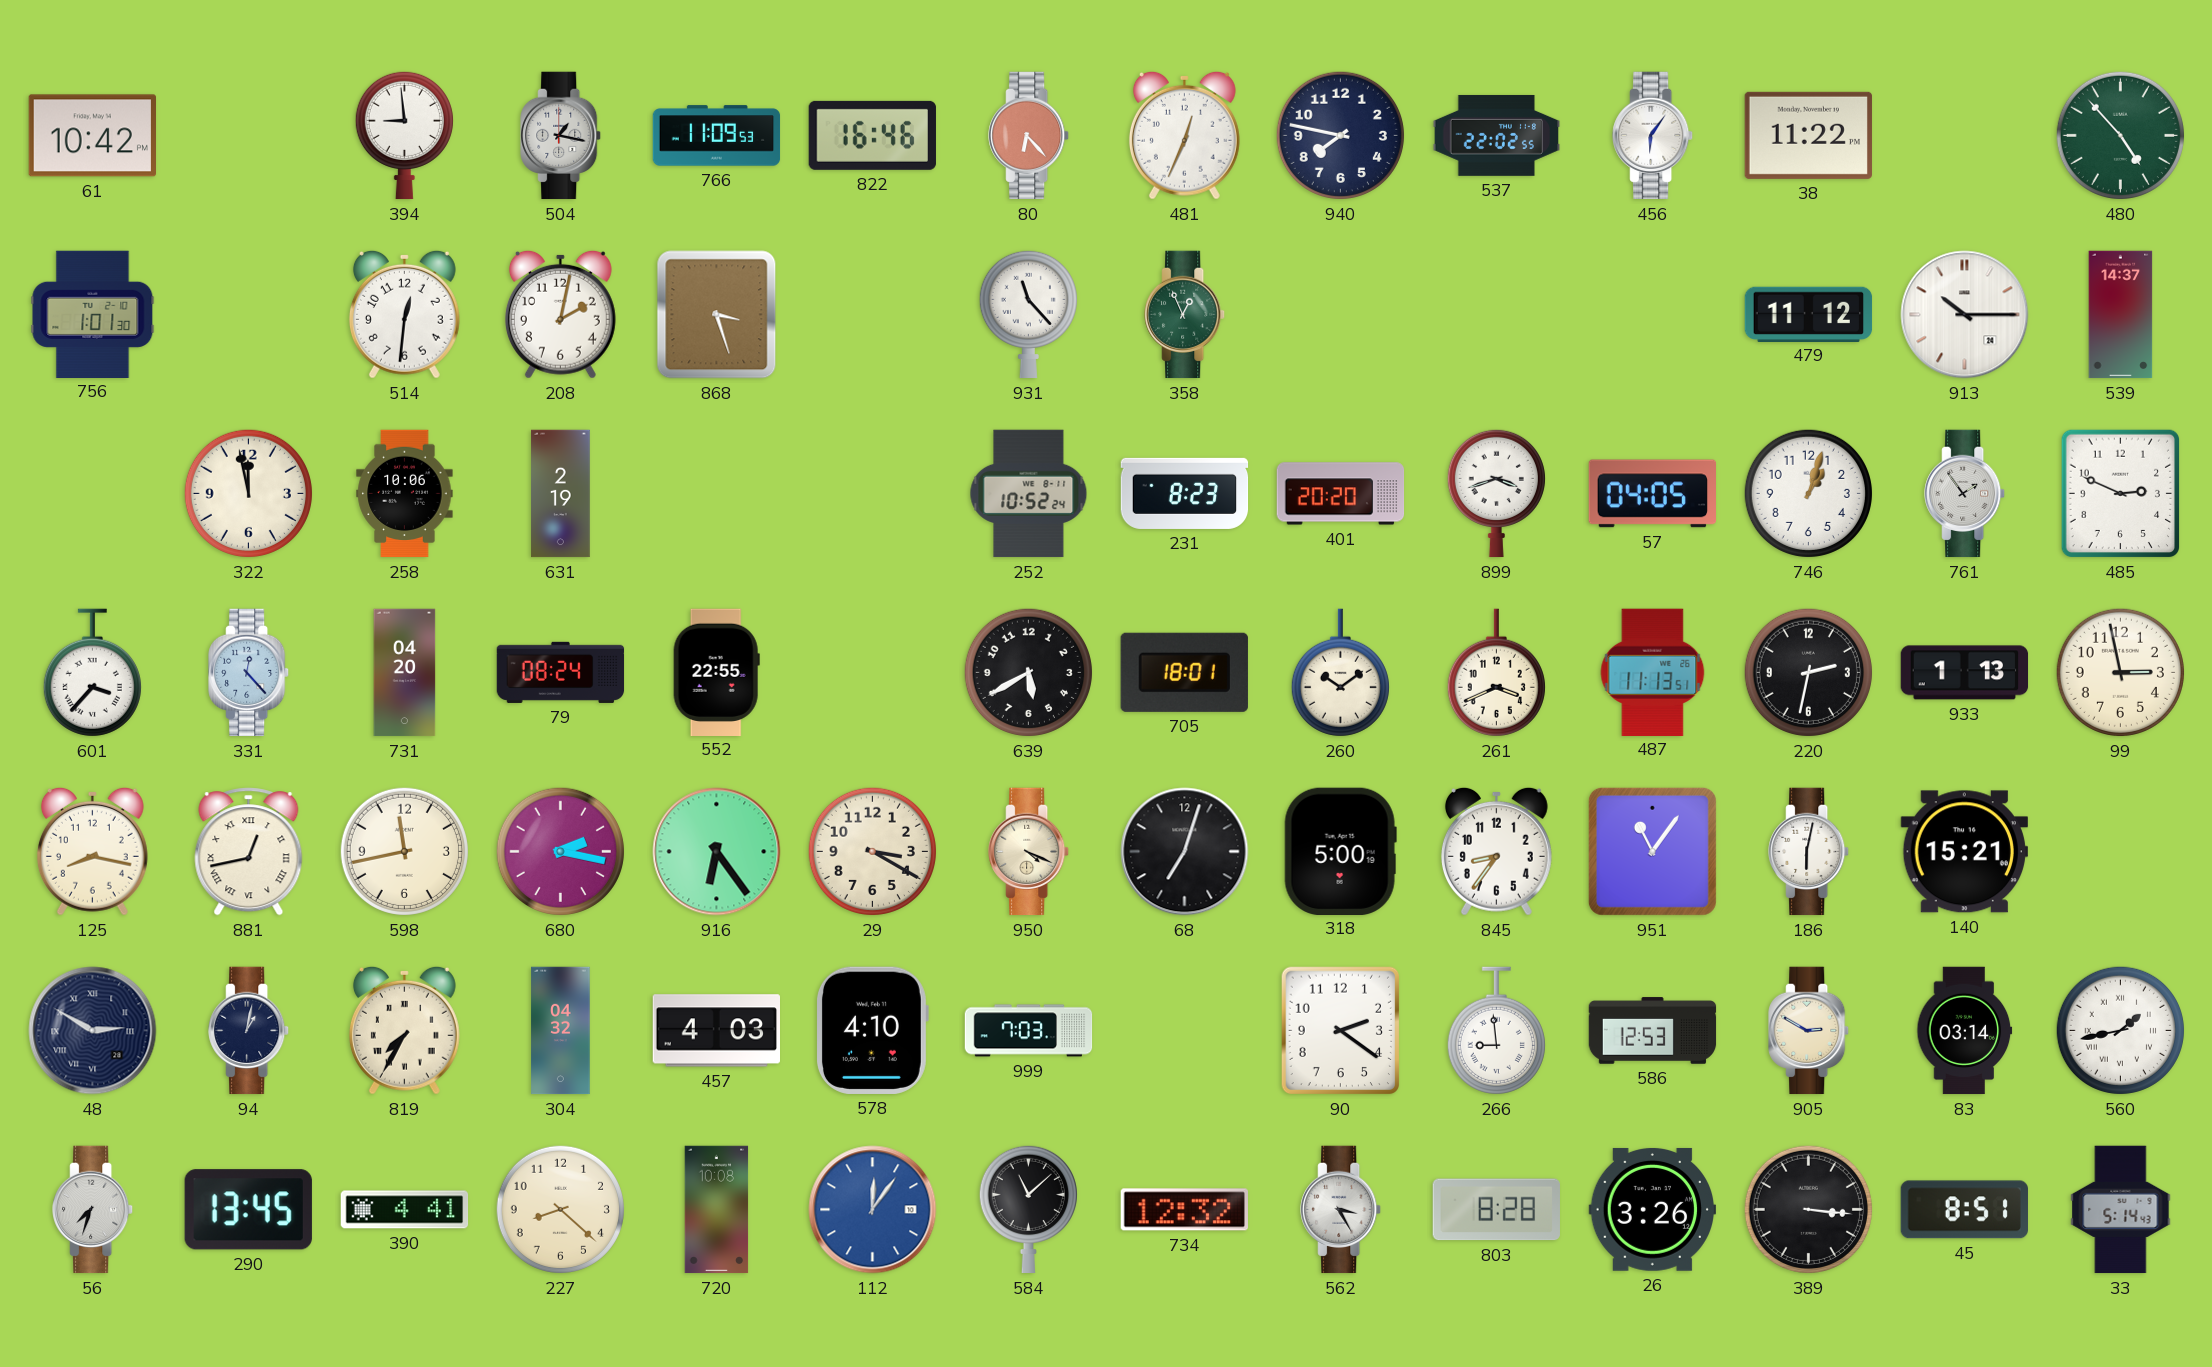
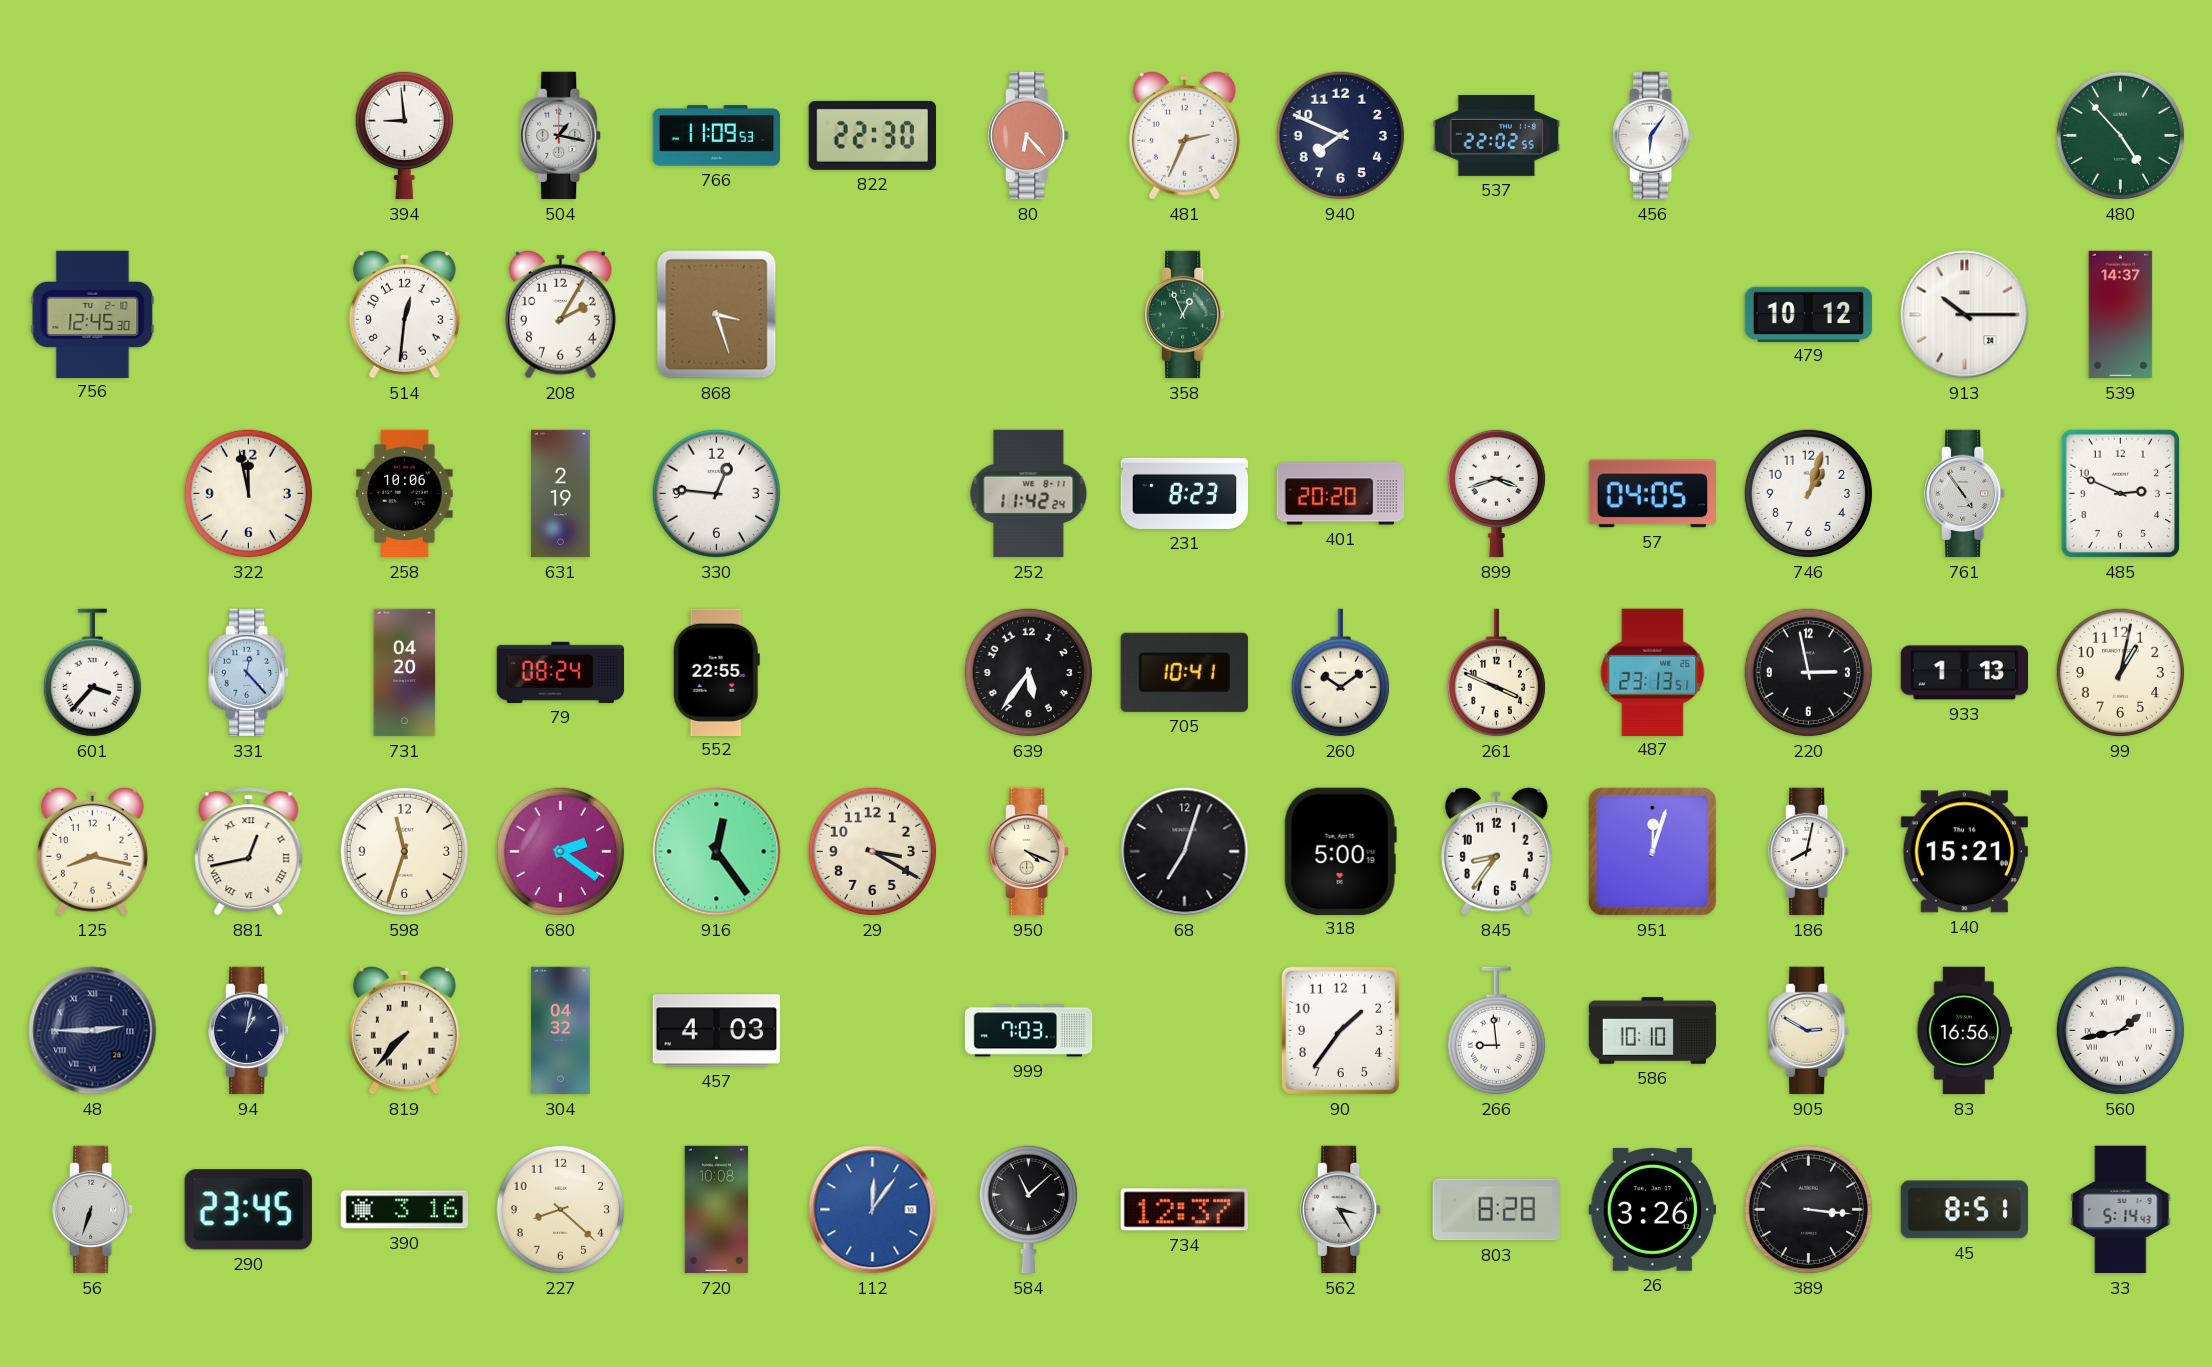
61: 10:42 -> none
822: 16:46 -> 22:30
481: 12:34 -> 2:34
940: 7:47 -> 7:49
38: 11:22 -> none
756: 1:01 -> 12:45
208: 2:02 -> 2:05
931: 11:23 -> none
479: 11:12 -> 10:12
330: none -> 12:46
252: 10:52 -> 11:42
761: 1:54 -> 4:54
639: 5:40 -> 5:36
705: 18:01 -> 10:41
261: 3:41 -> 3:49
487: 11:13 -> 23:13
220: 2:32 -> 2:58
99: 2:58 -> 1:02
598: 11:43 -> 11:33
680: 2:17 -> 2:21
916: 6:24 -> 12:24
951: 11:06 -> 12:03
186: 6:02 -> 8:02
48: 2:50 -> 2:45
819: 7:35 -> 7:37
578: 4:10 -> none
90: 2:21 -> 1:36
586: 12:53 -> 10:10
83: 03:14 -> 16:56
56: 7:33 -> 6:33
290: 13:45 -> 23:45
390: 4:41 -> 3:16
734: 12:32 -> 12:37
